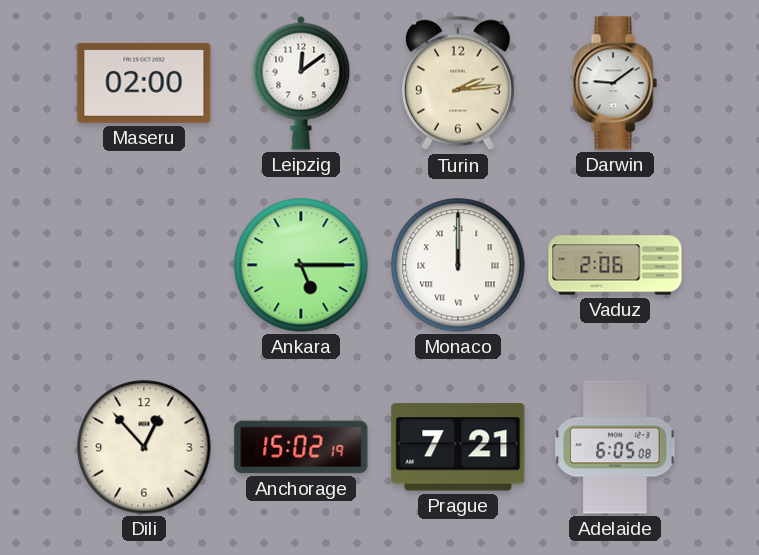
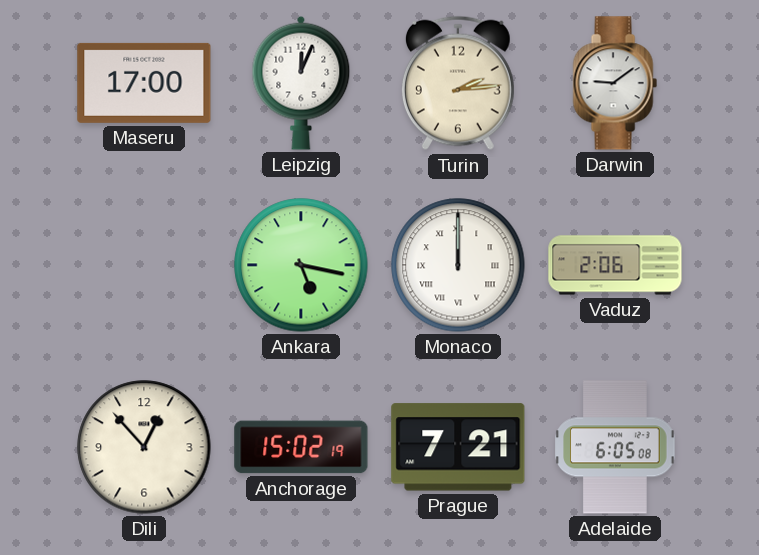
Maseru: 02:00 -> 17:00
Leipzig: 12:09 -> 12:04
Ankara: 5:15 -> 5:17
